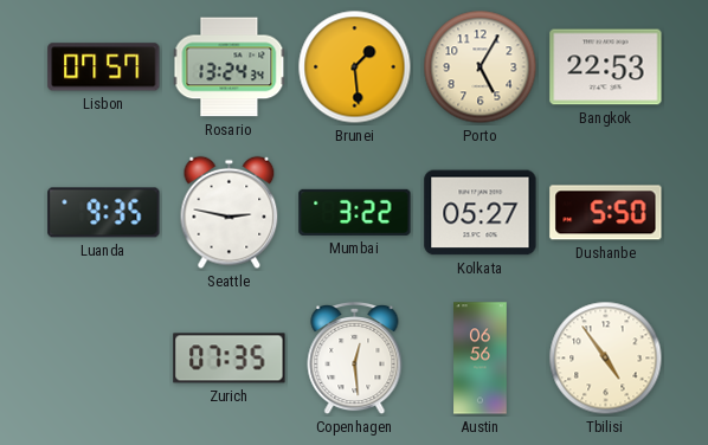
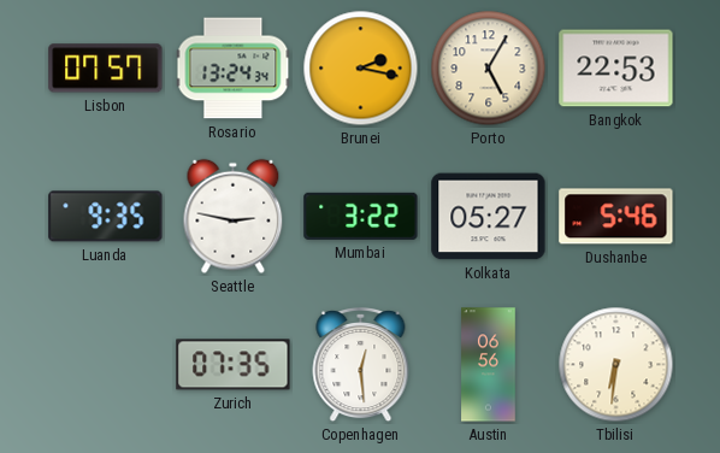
Brunei: 1:29 -> 2:17
Dushanbe: 5:50 -> 5:46
Tbilisi: 4:54 -> 6:31
